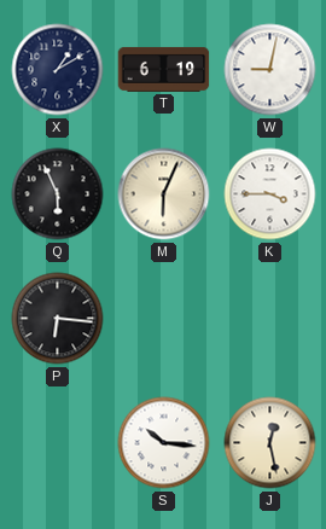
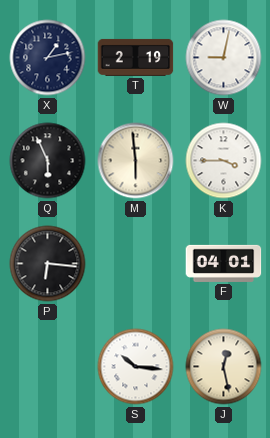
X: 1:10 -> 1:13
T: 6:19 -> 2:19
M: 6:04 -> 5:59
F: none -> 04:01
